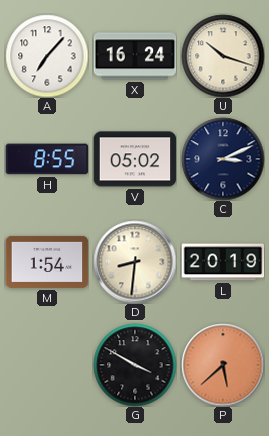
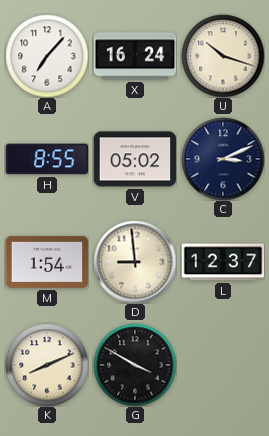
D: 8:31 -> 8:59
L: 20:19 -> 12:37
K: none -> 8:11
P: 5:38 -> none
